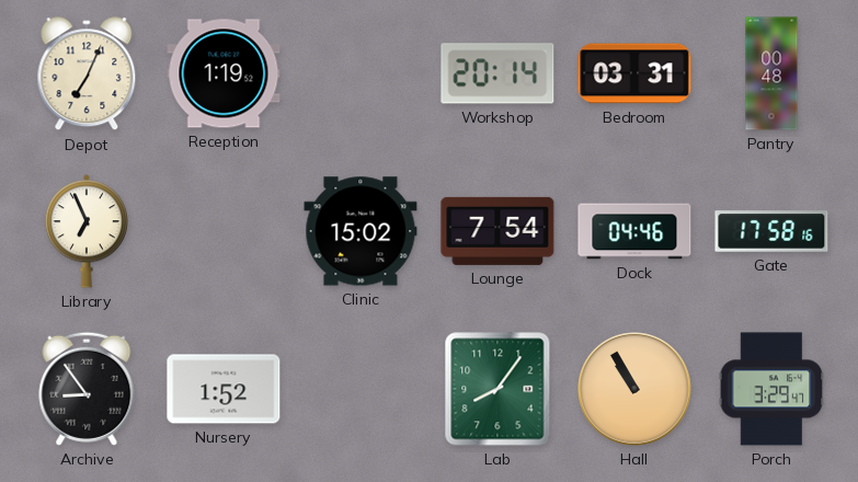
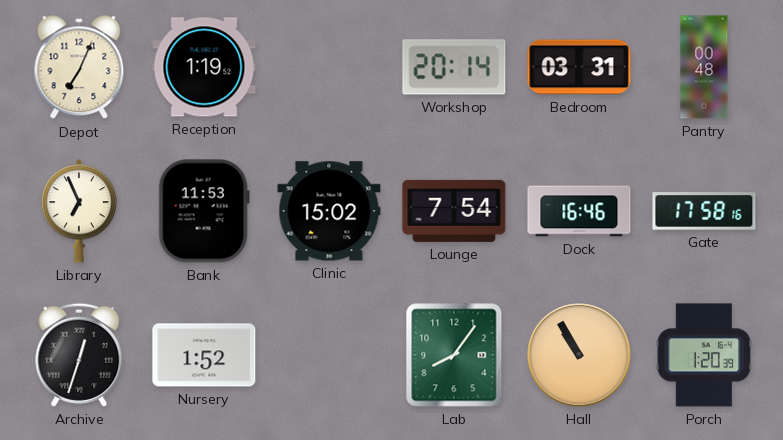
Bank: none -> 11:53
Dock: 04:46 -> 16:46
Archive: 8:54 -> 12:33
Porch: 3:29 -> 1:20
